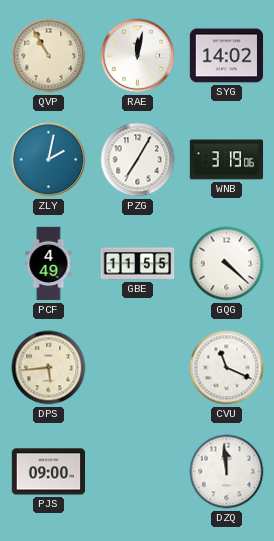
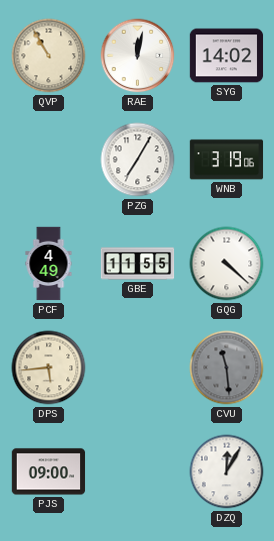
ZLY: 2:02 -> none
CVU: 11:19 -> 11:29
CVU dial: white -> grey
DZQ: 11:59 -> 12:05
